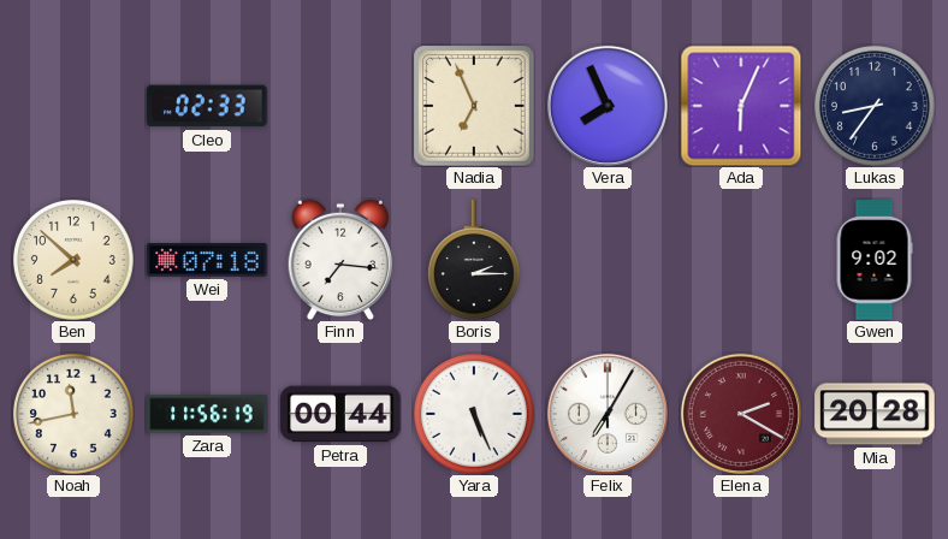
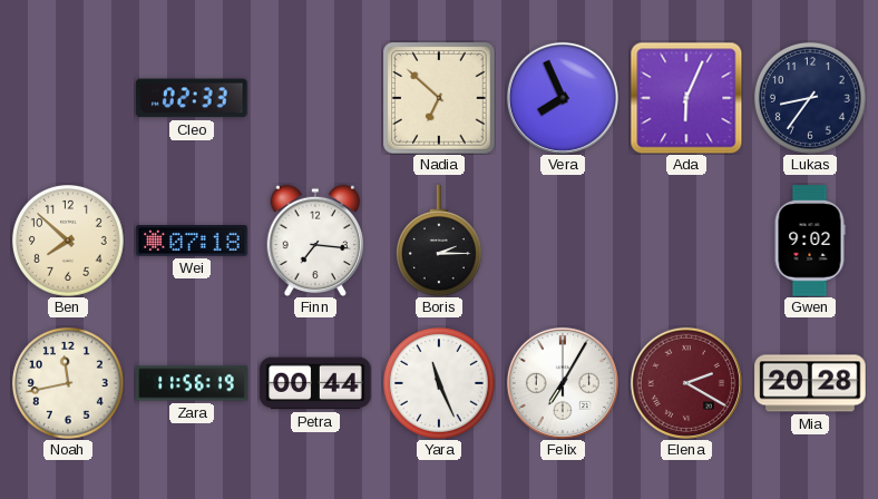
Nadia: 6:56 -> 6:52
Yara: 5:26 -> 11:26
